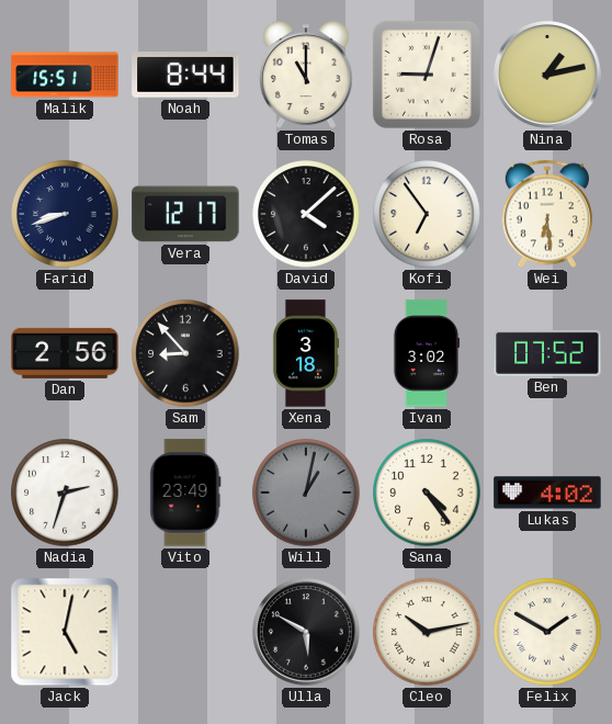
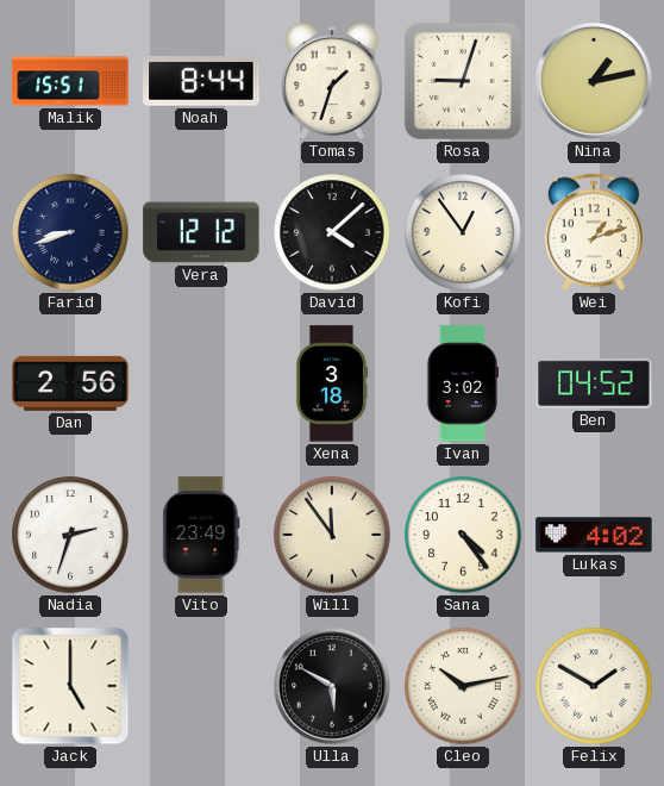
Tomas: 11:00 -> 1:33
Vera: 12:17 -> 12:12
Kofi: 6:54 -> 12:54
Wei: 6:29 -> 1:12
Sam: 8:53 -> none
Ben: 07:52 -> 04:52
Will: 1:02 -> 11:54
Will dial: grey -> cream
Jack: 5:02 -> 5:00
